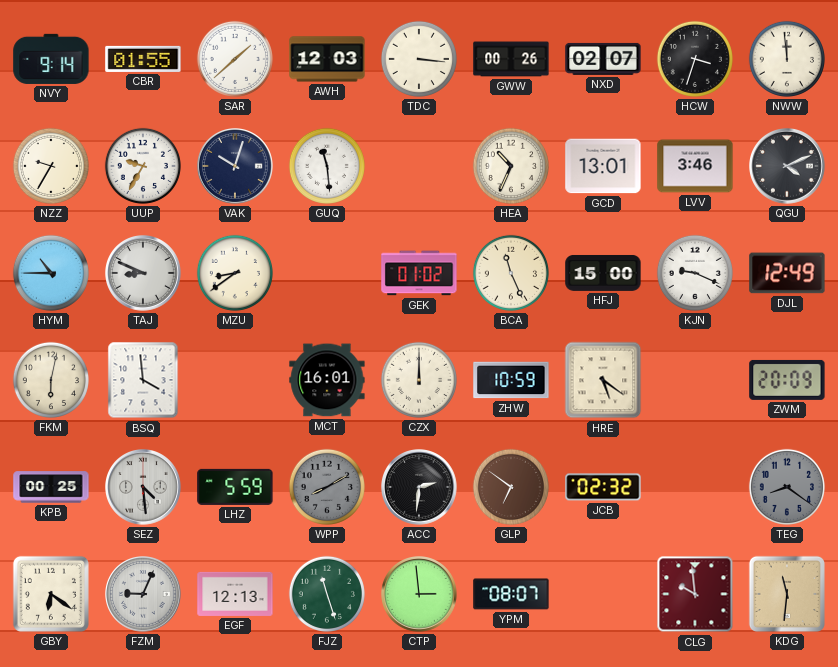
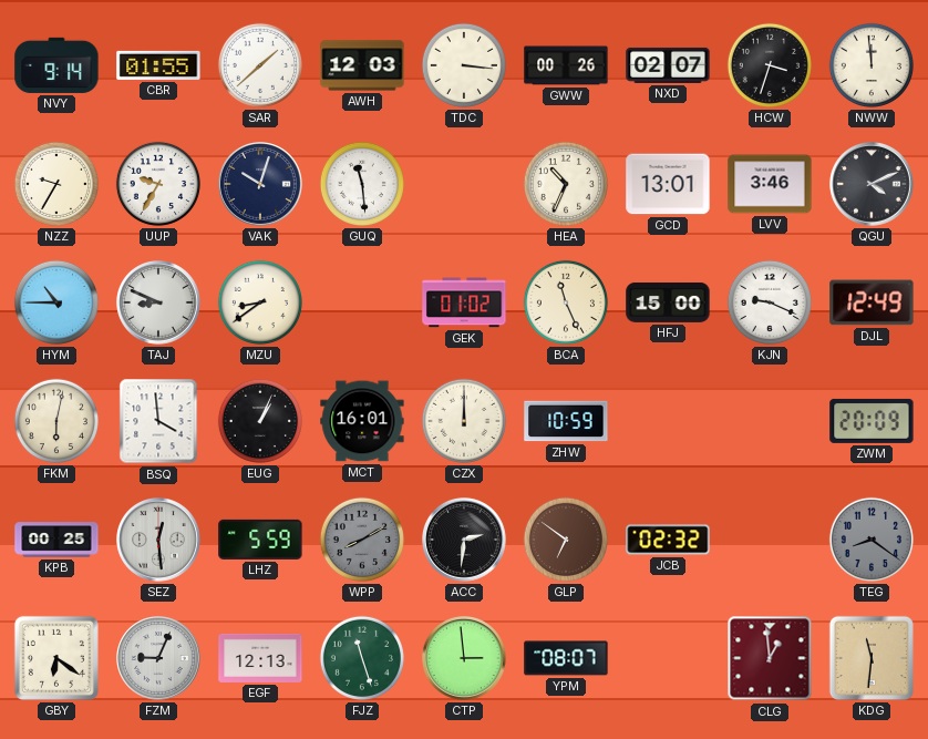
EUG: none -> 1:04
HRE: 5:21 -> none
SEZ: 4:29 -> 12:29
CLG: 9:59 -> 12:59
